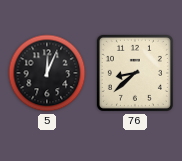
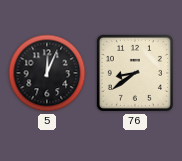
76: 8:38 -> 8:39
